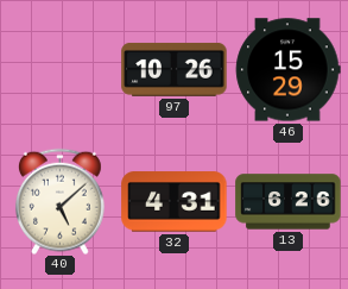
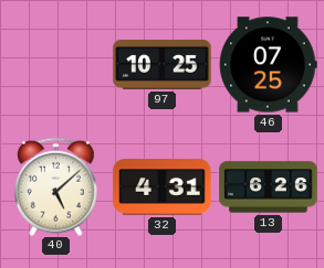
97: 10:26 -> 10:25
46: 15:29 -> 07:25
